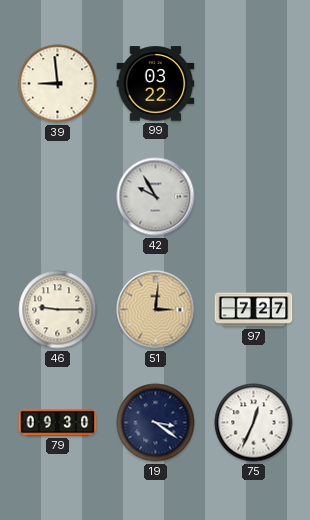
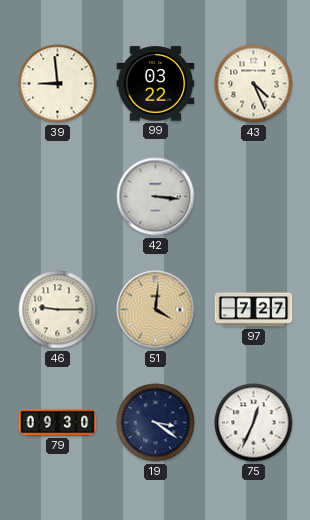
43: none -> 4:26
42: 9:55 -> 3:16
51: 3:01 -> 4:01
